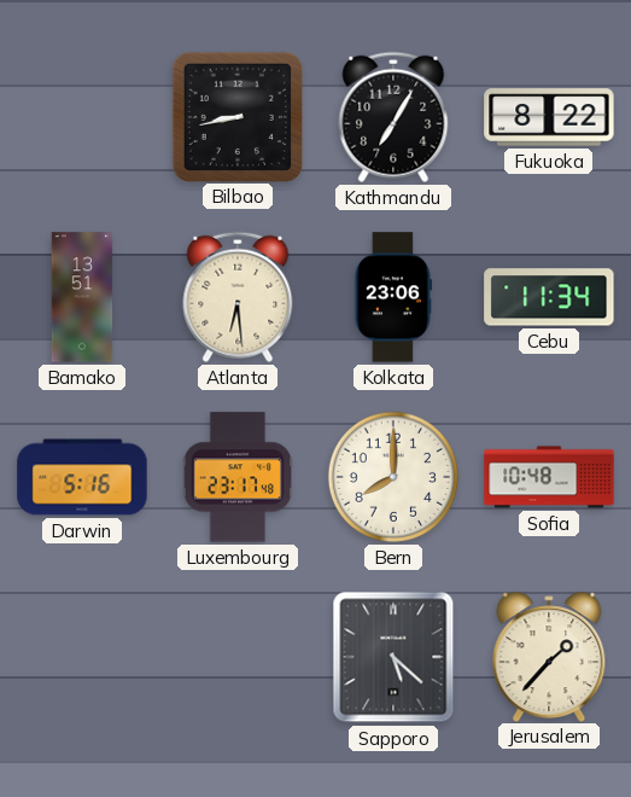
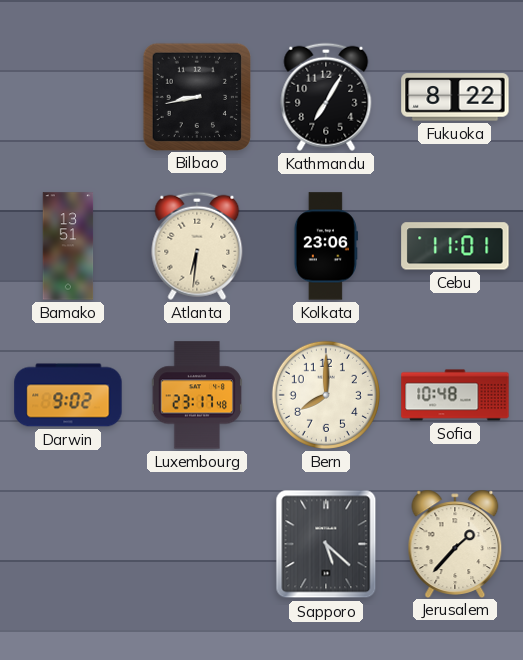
Atlanta: 6:29 -> 6:31
Cebu: 11:34 -> 11:01
Darwin: 5:16 -> 9:02
